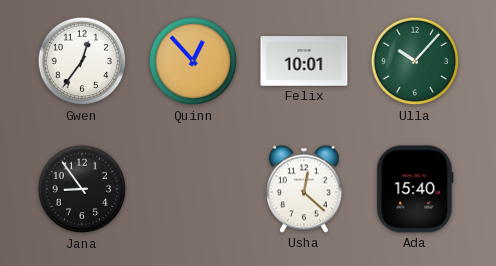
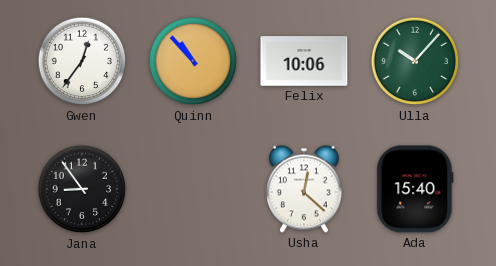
Quinn: 12:53 -> 10:53
Felix: 10:01 -> 10:06
